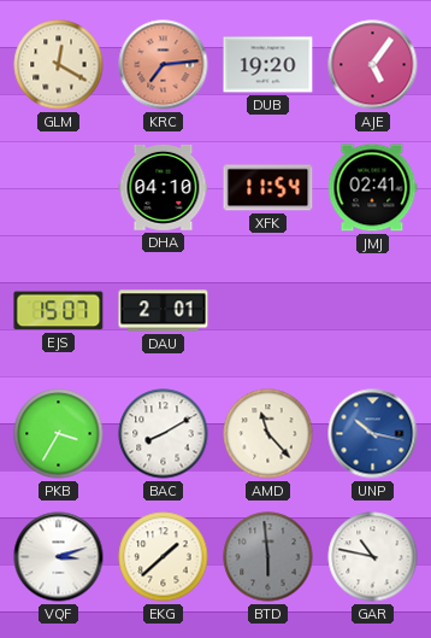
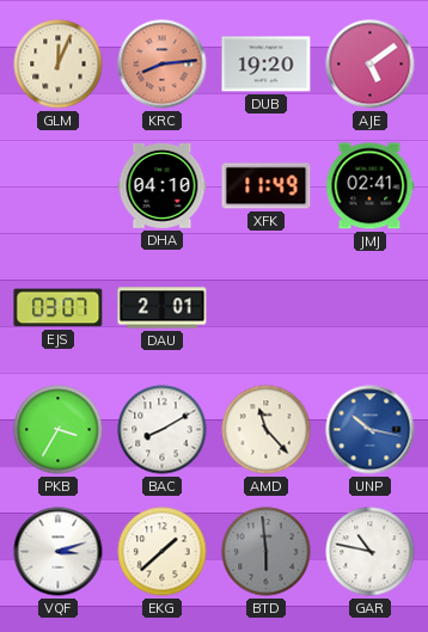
GLM: 12:20 -> 12:04
KRC: 7:14 -> 8:14
AJE: 5:06 -> 5:09
XFK: 11:54 -> 11:49
EJS: 15:07 -> 03:07
